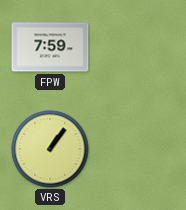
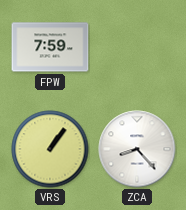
ZCA: none -> 8:23
